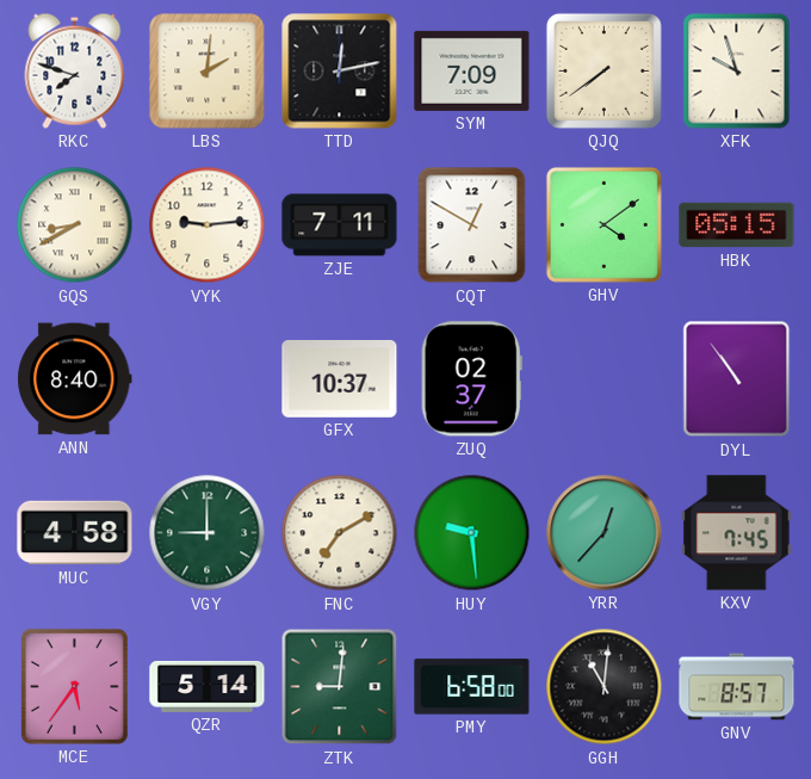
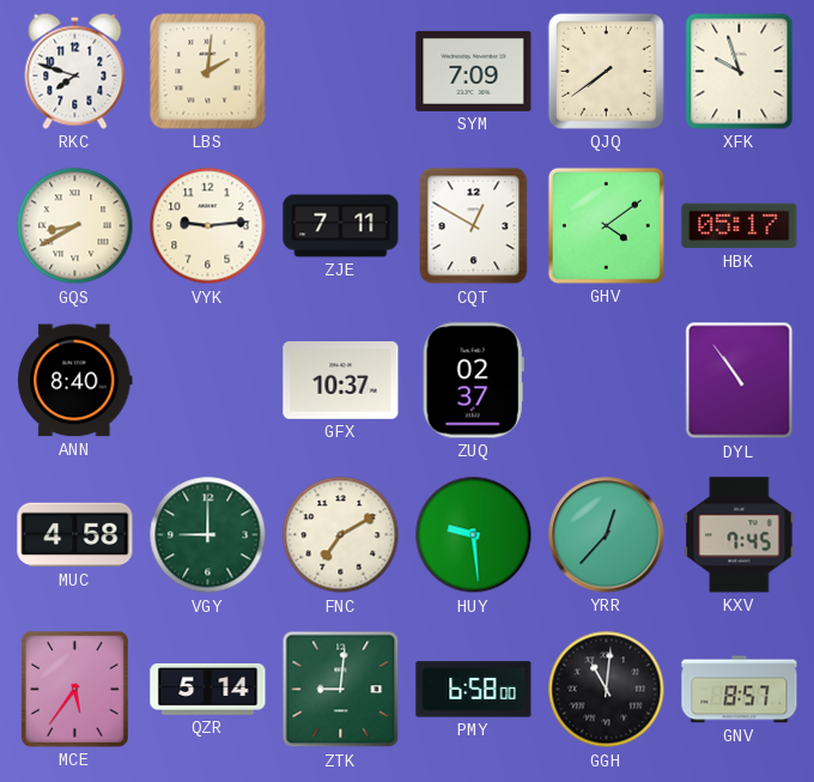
TTD: 12:13 -> none
HBK: 05:15 -> 05:17
